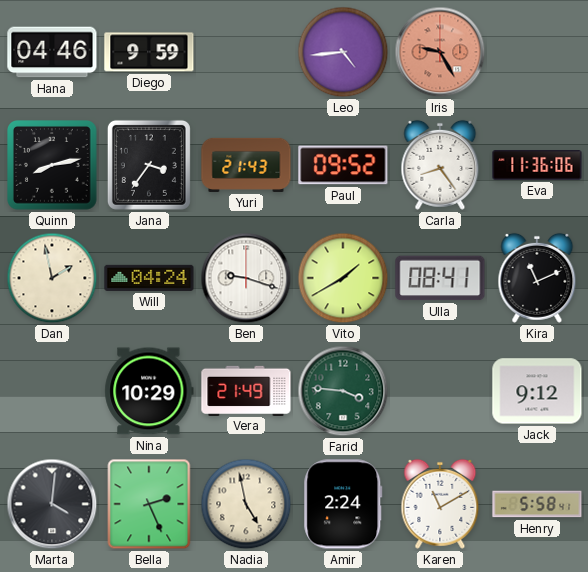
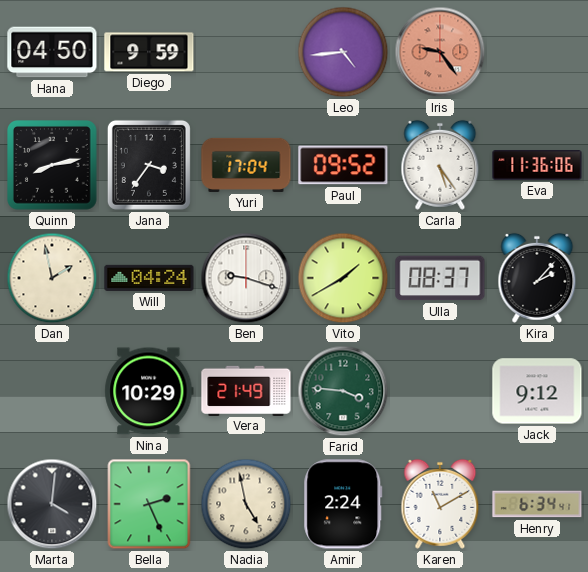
Hana: 04:46 -> 04:50
Iris: 9:25 -> 9:24
Yuri: 21:43 -> 17:04
Carla: 8:24 -> 5:24
Ulla: 08:41 -> 08:37
Kira: 11:11 -> 2:07
Henry: 5:58 -> 6:34
